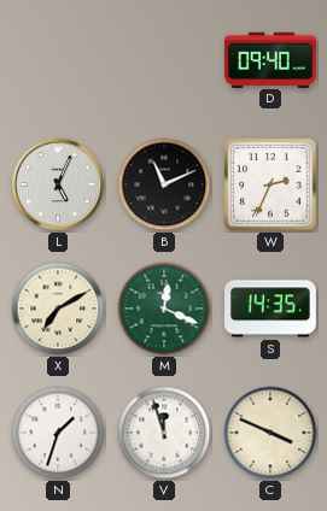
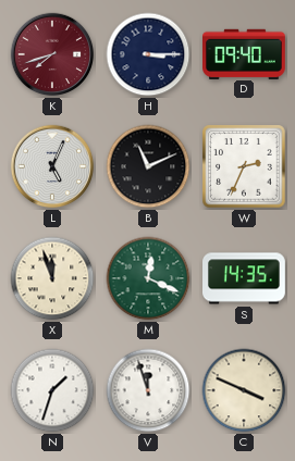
K: none -> 7:42
H: none -> 3:15
X: 7:10 -> 11:57
